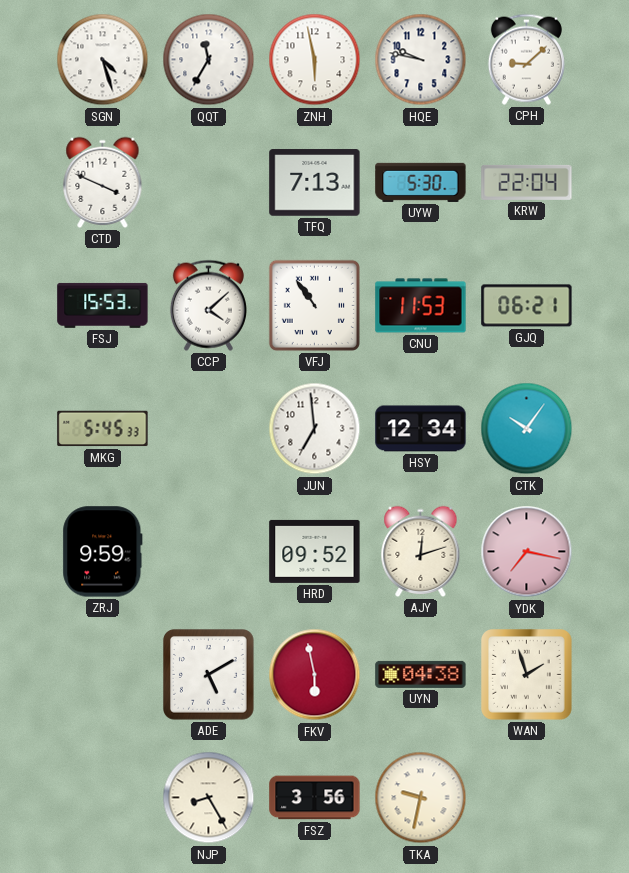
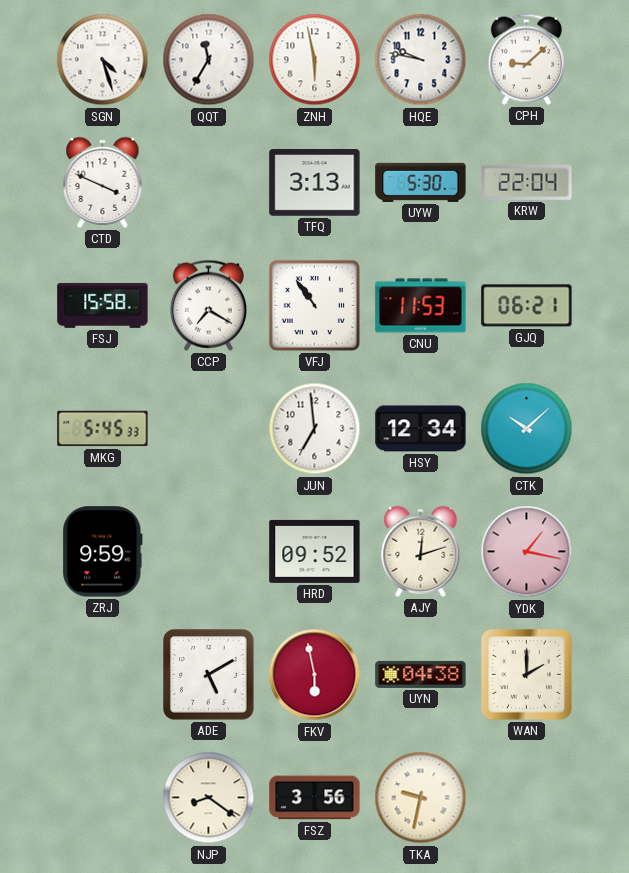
TFQ: 7:13 -> 3:13
FSJ: 15:53 -> 15:58
CCP: 4:08 -> 7:20
CTK: 10:06 -> 10:08
YDK: 7:17 -> 1:17
WAN: 1:57 -> 2:00
NJP: 8:25 -> 8:21
